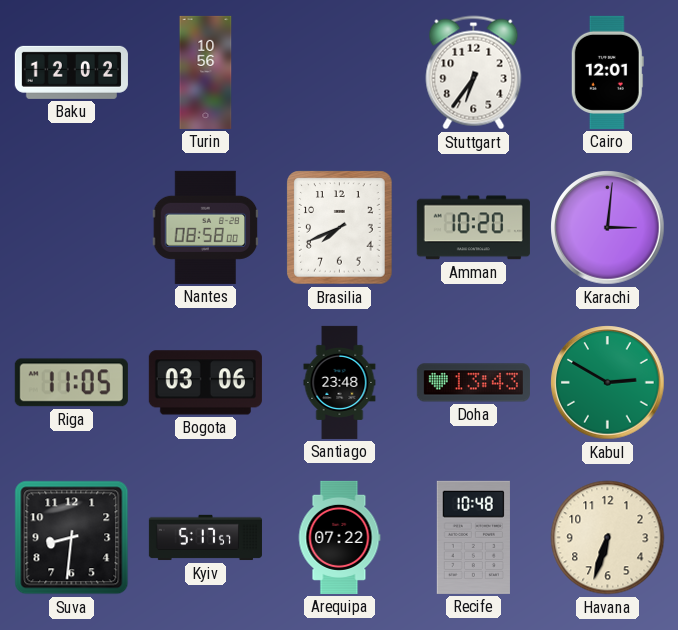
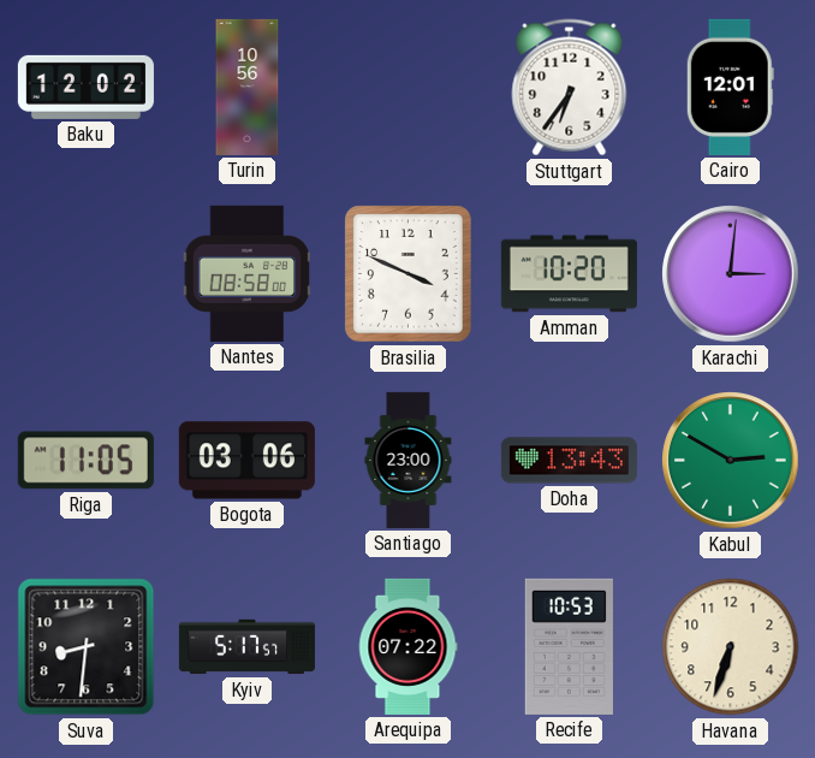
Brasilia: 7:41 -> 3:49
Santiago: 23:48 -> 23:00
Recife: 10:48 -> 10:53
